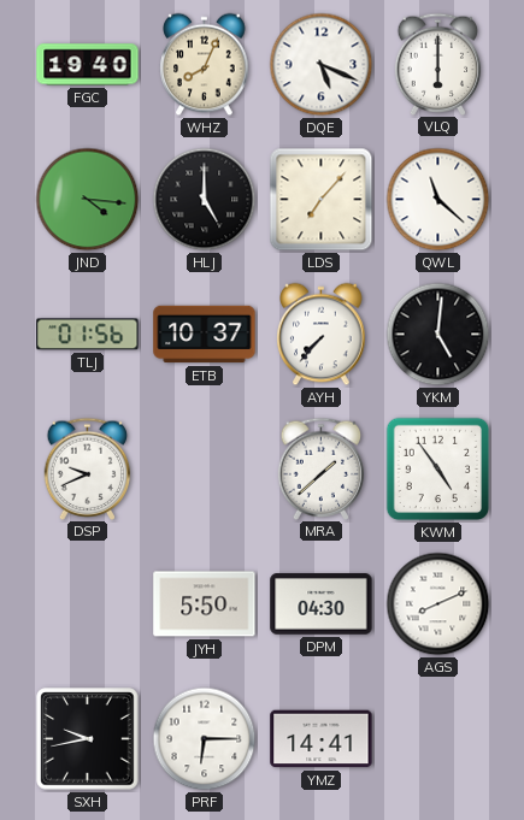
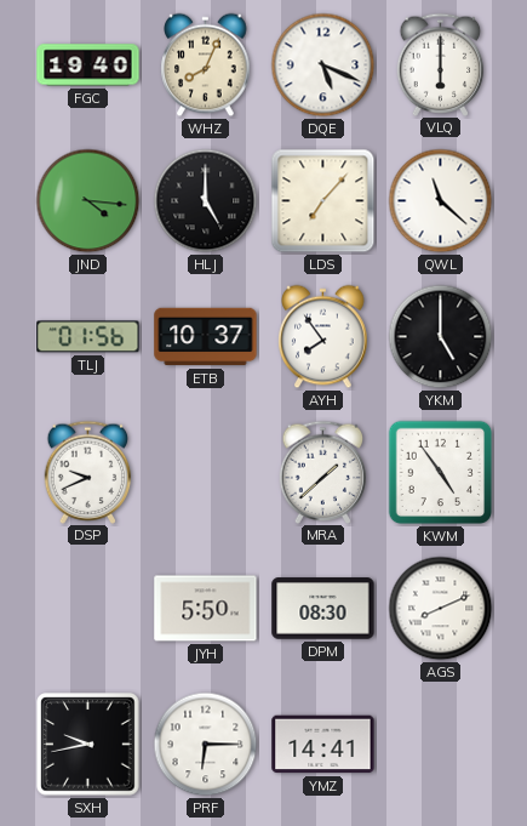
AYH: 7:37 -> 7:54
YKM: 5:01 -> 5:00
DPM: 04:30 -> 08:30
